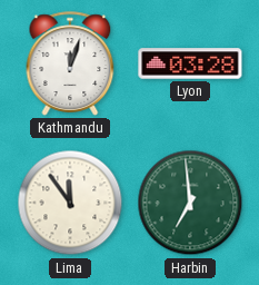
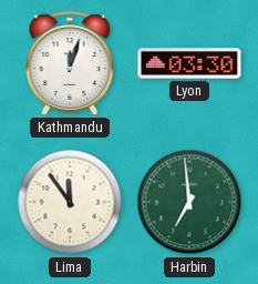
Lyon: 03:28 -> 03:30
